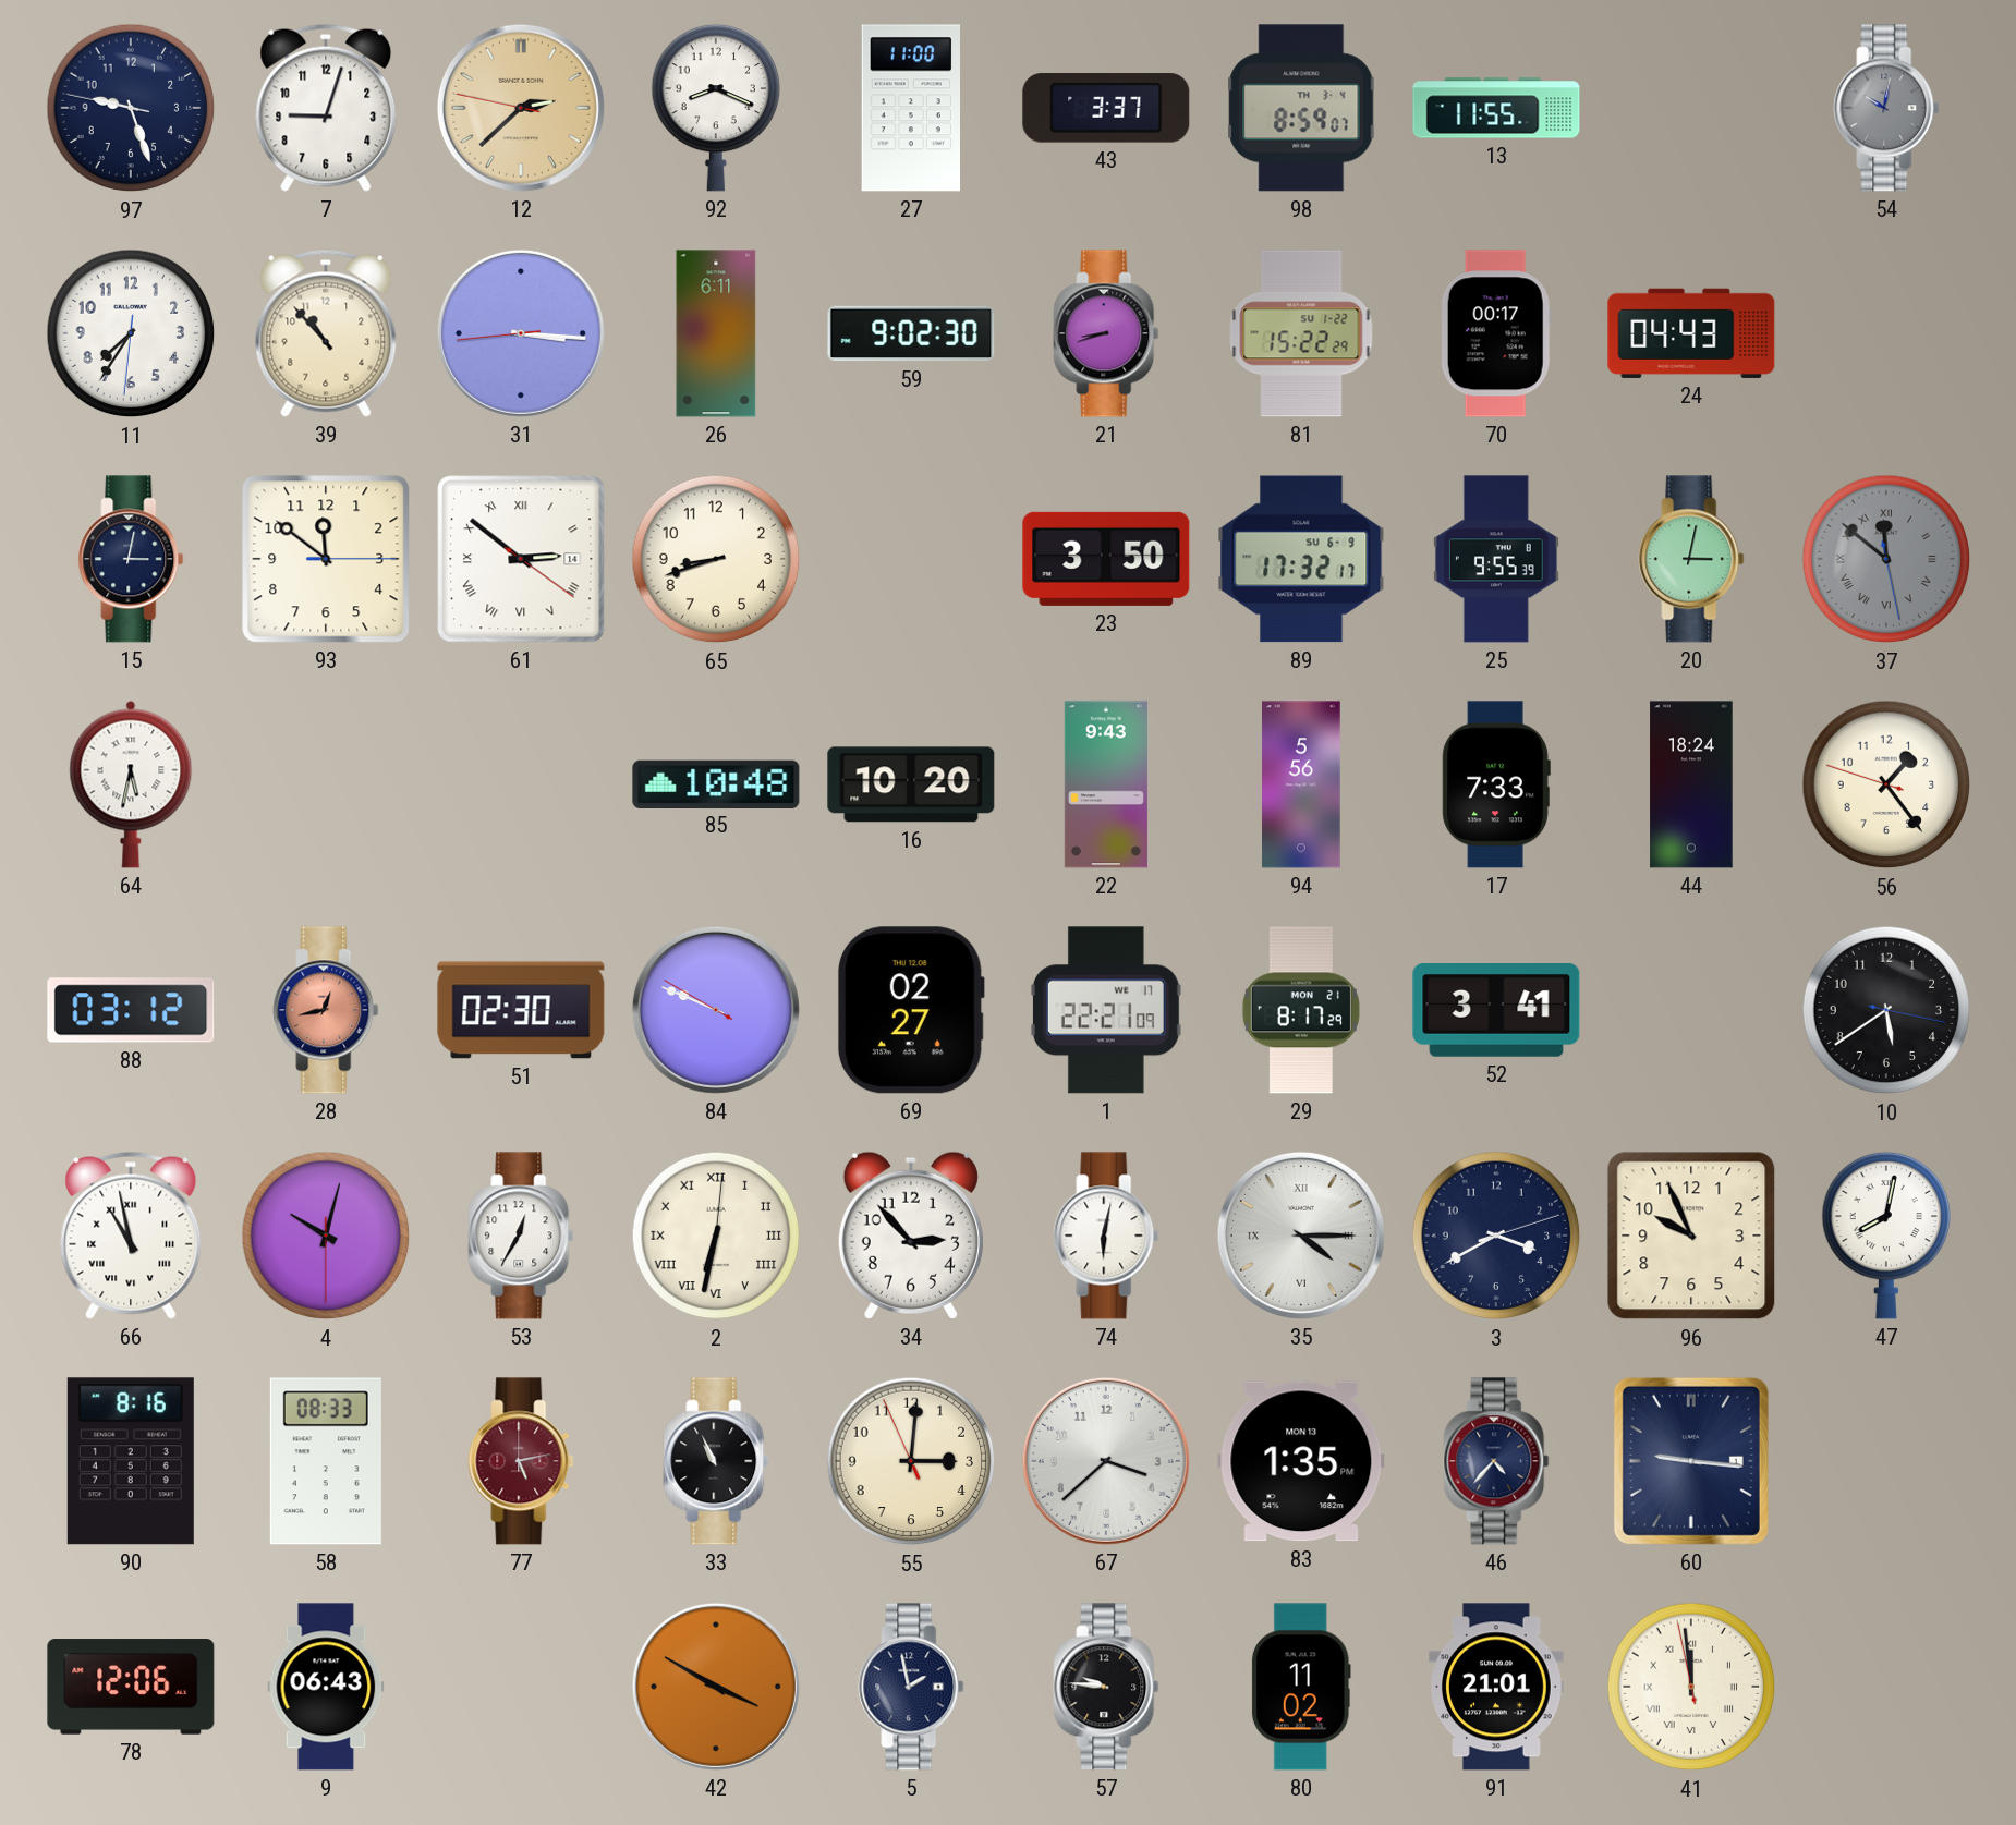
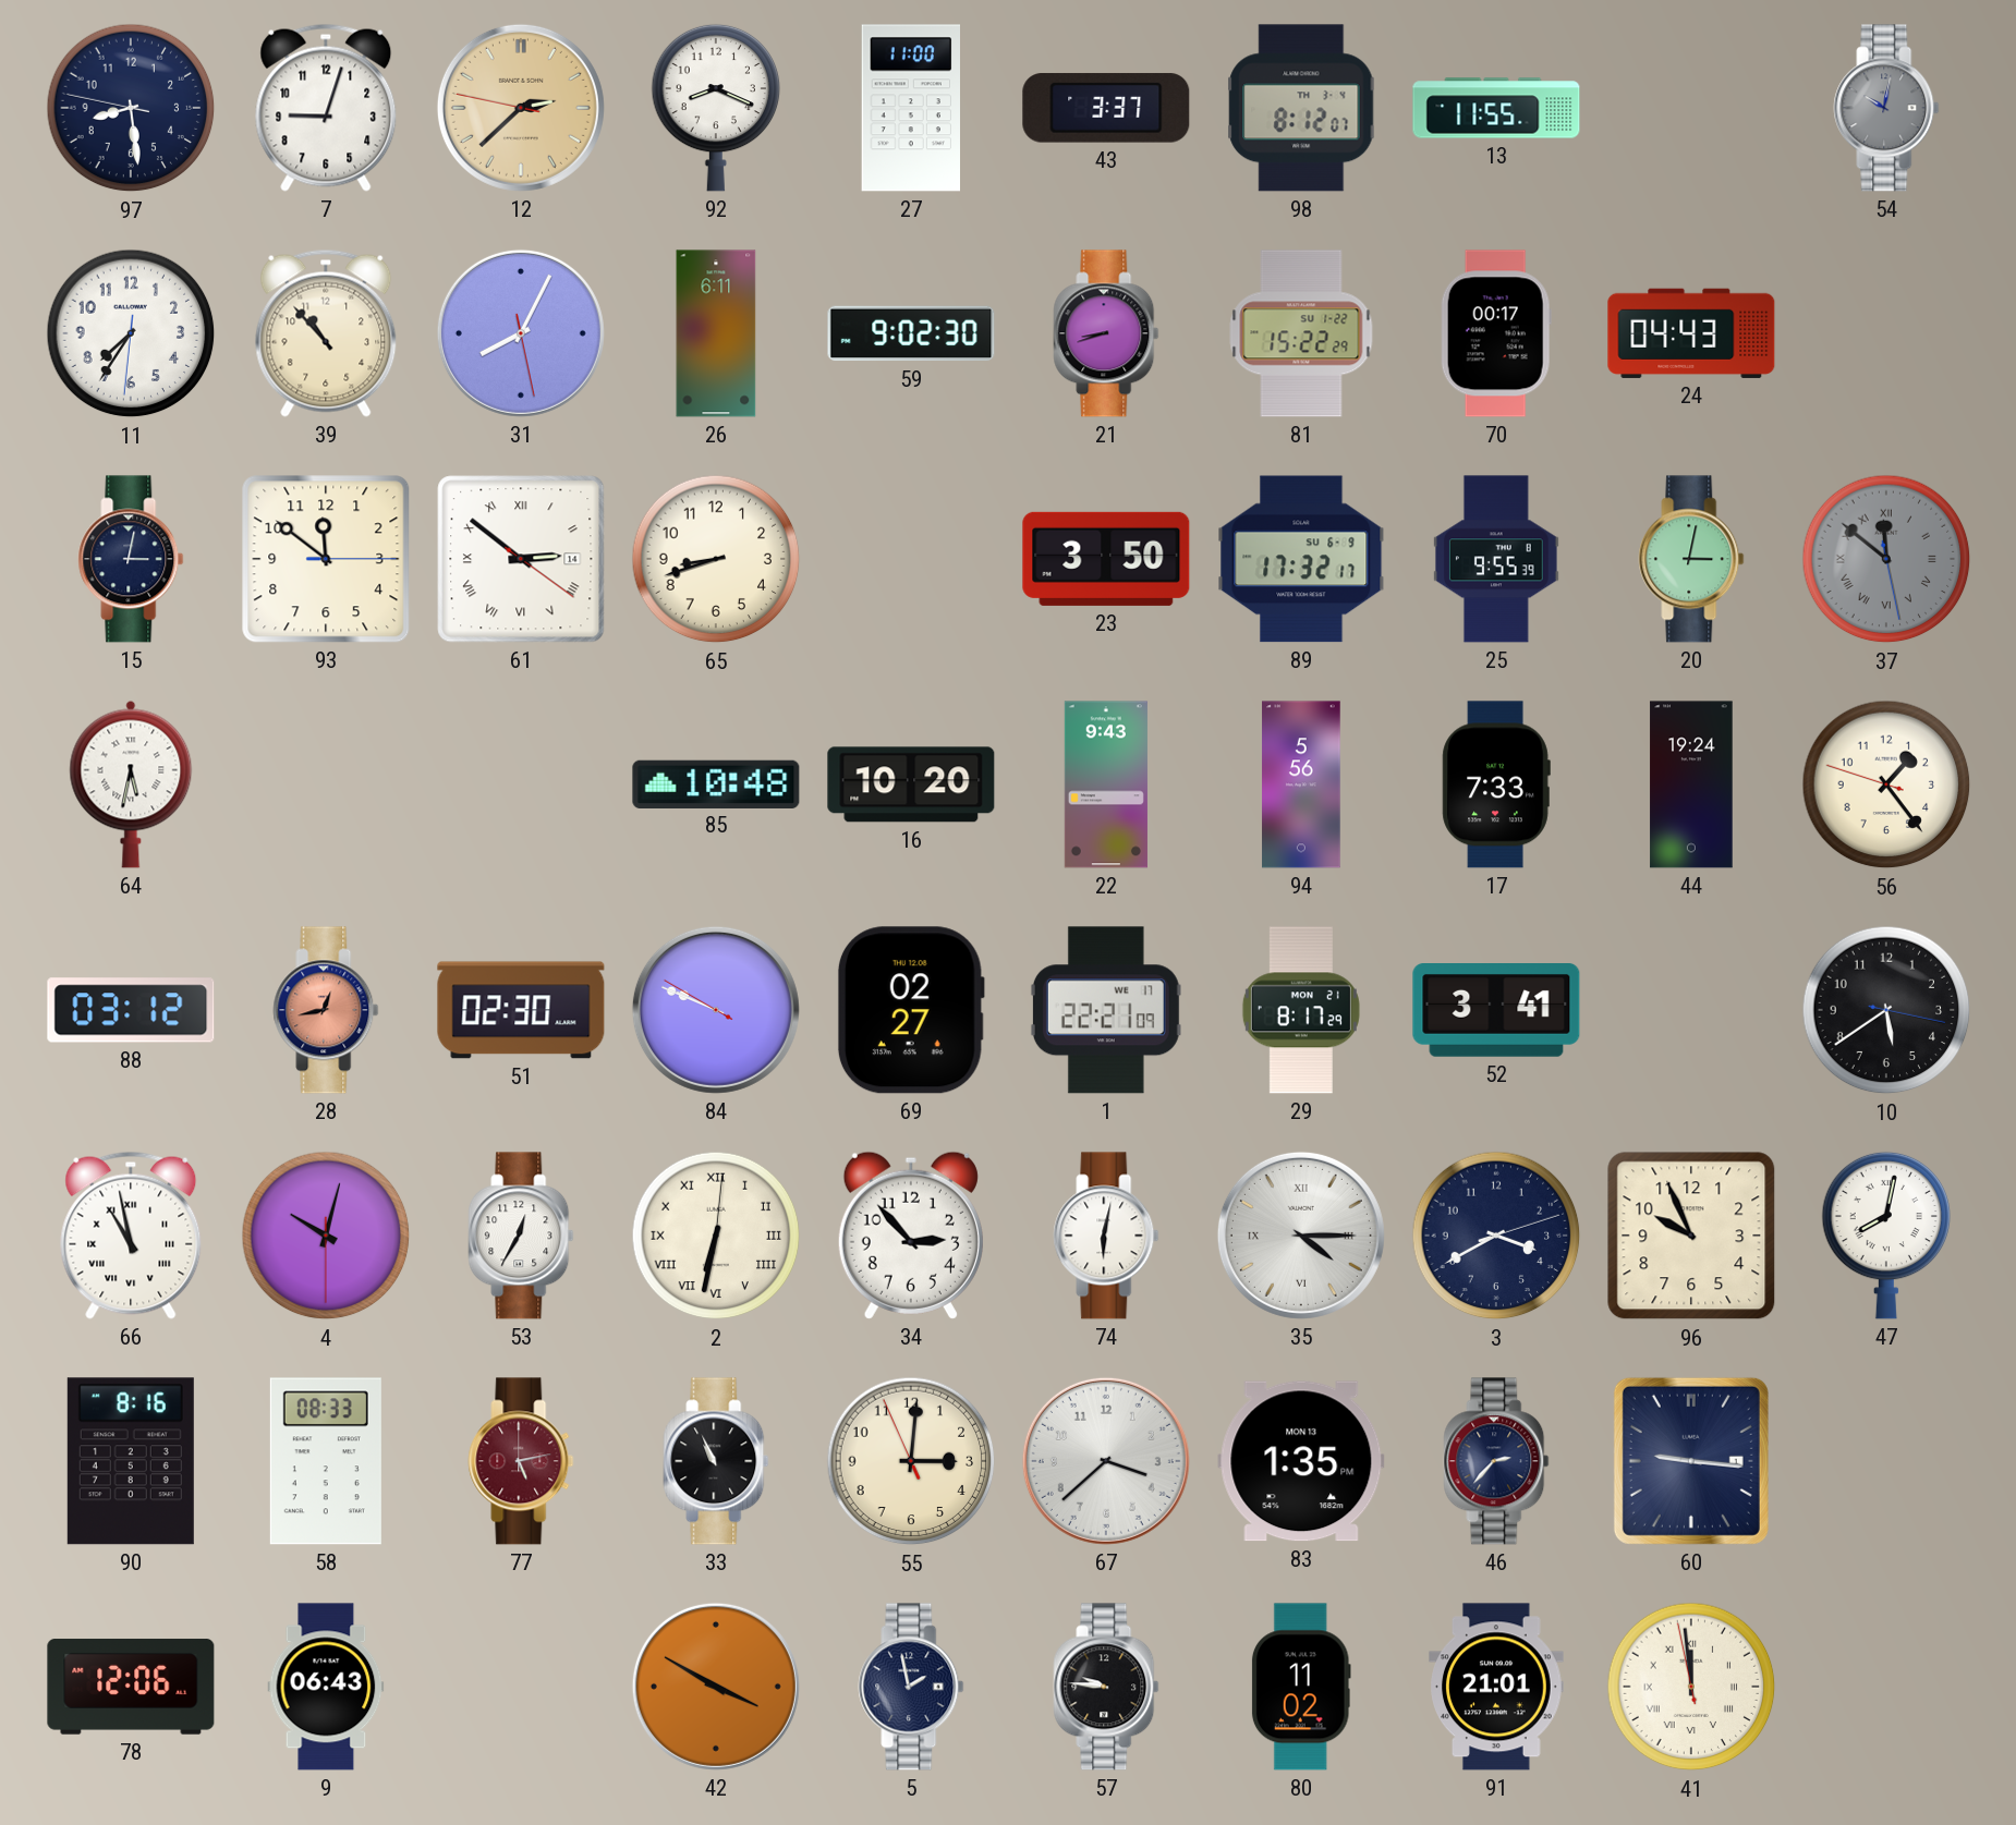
97: 9:26 -> 8:28
98: 8:59 -> 8:12
31: 3:15 -> 8:04
44: 18:24 -> 19:24
46: 4:37 -> 2:37
